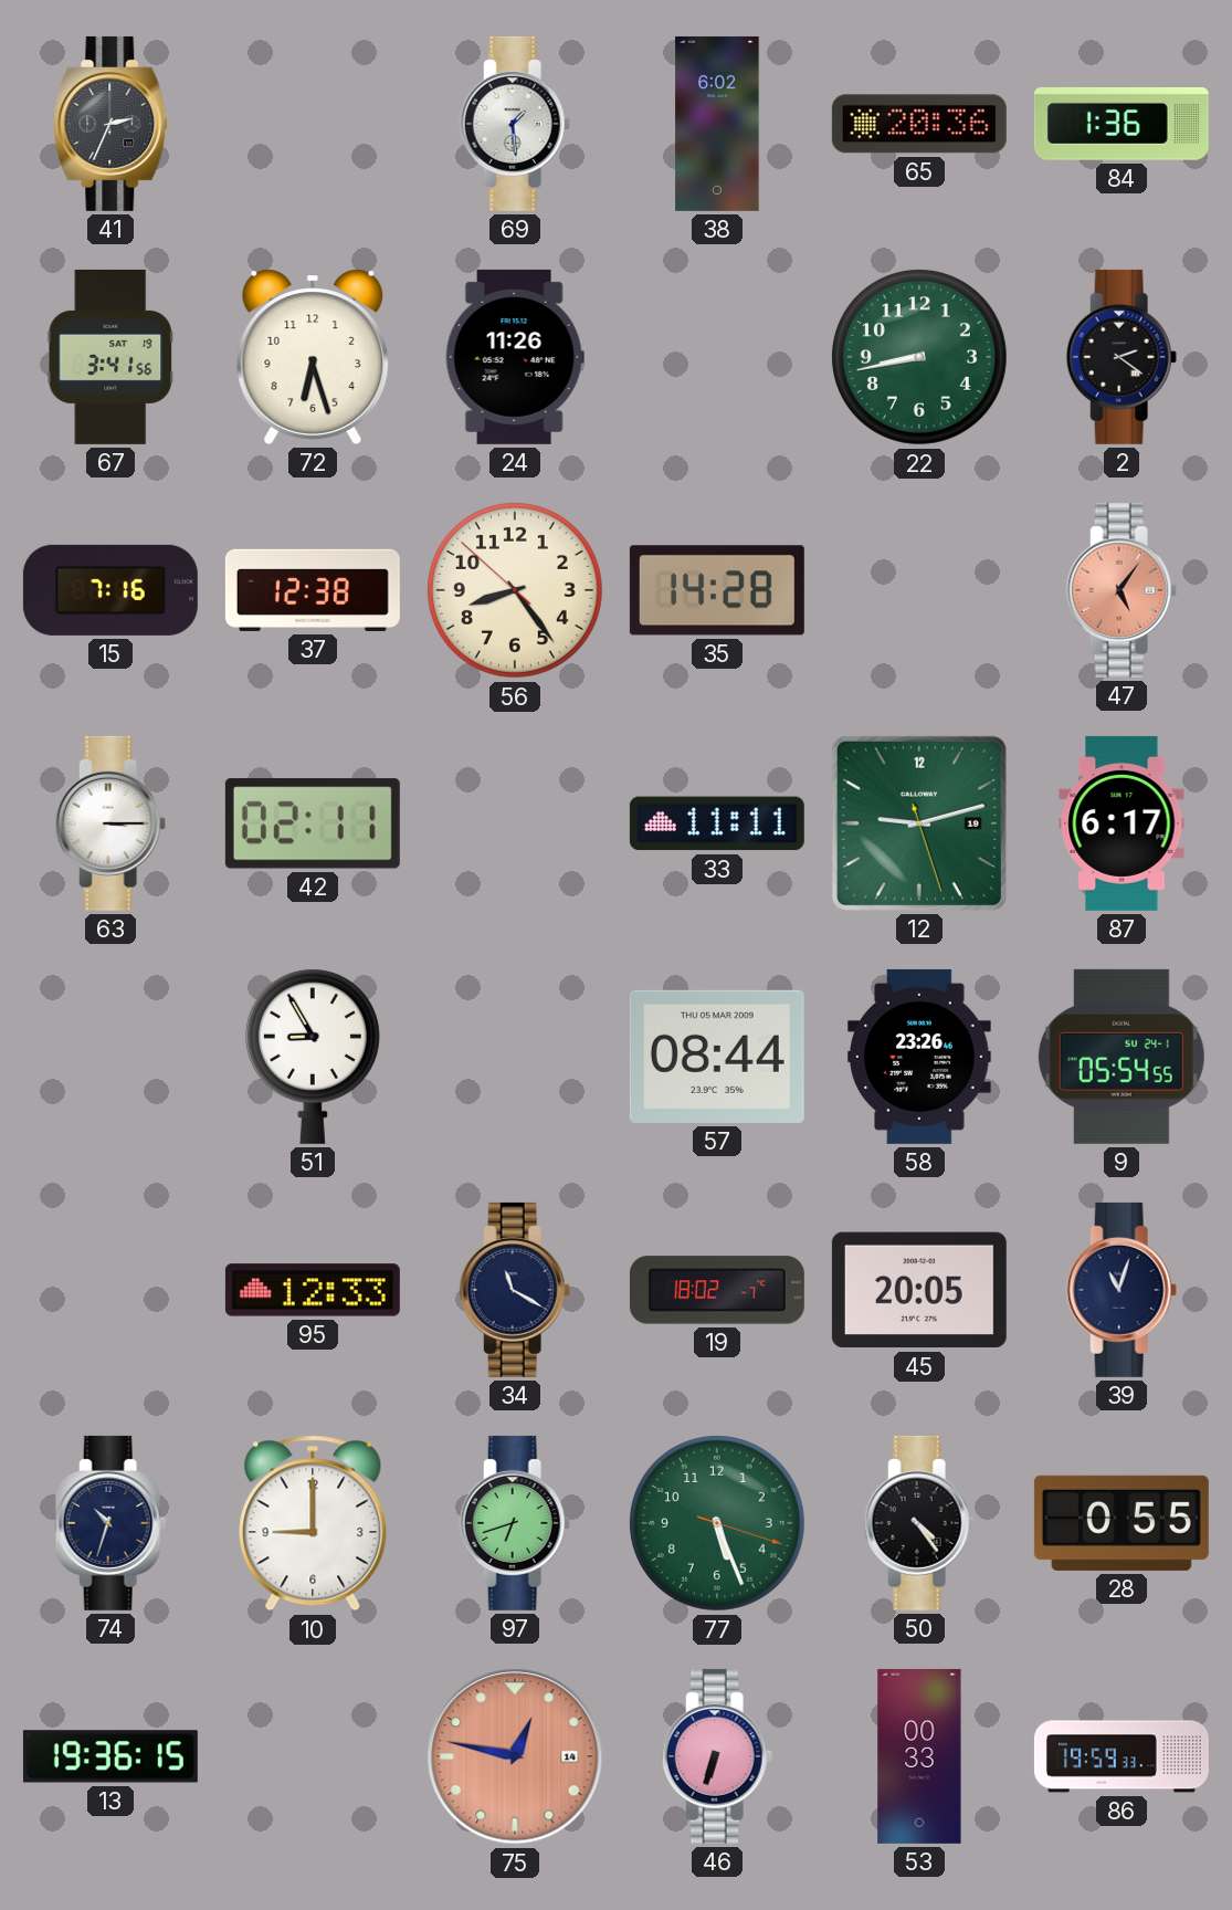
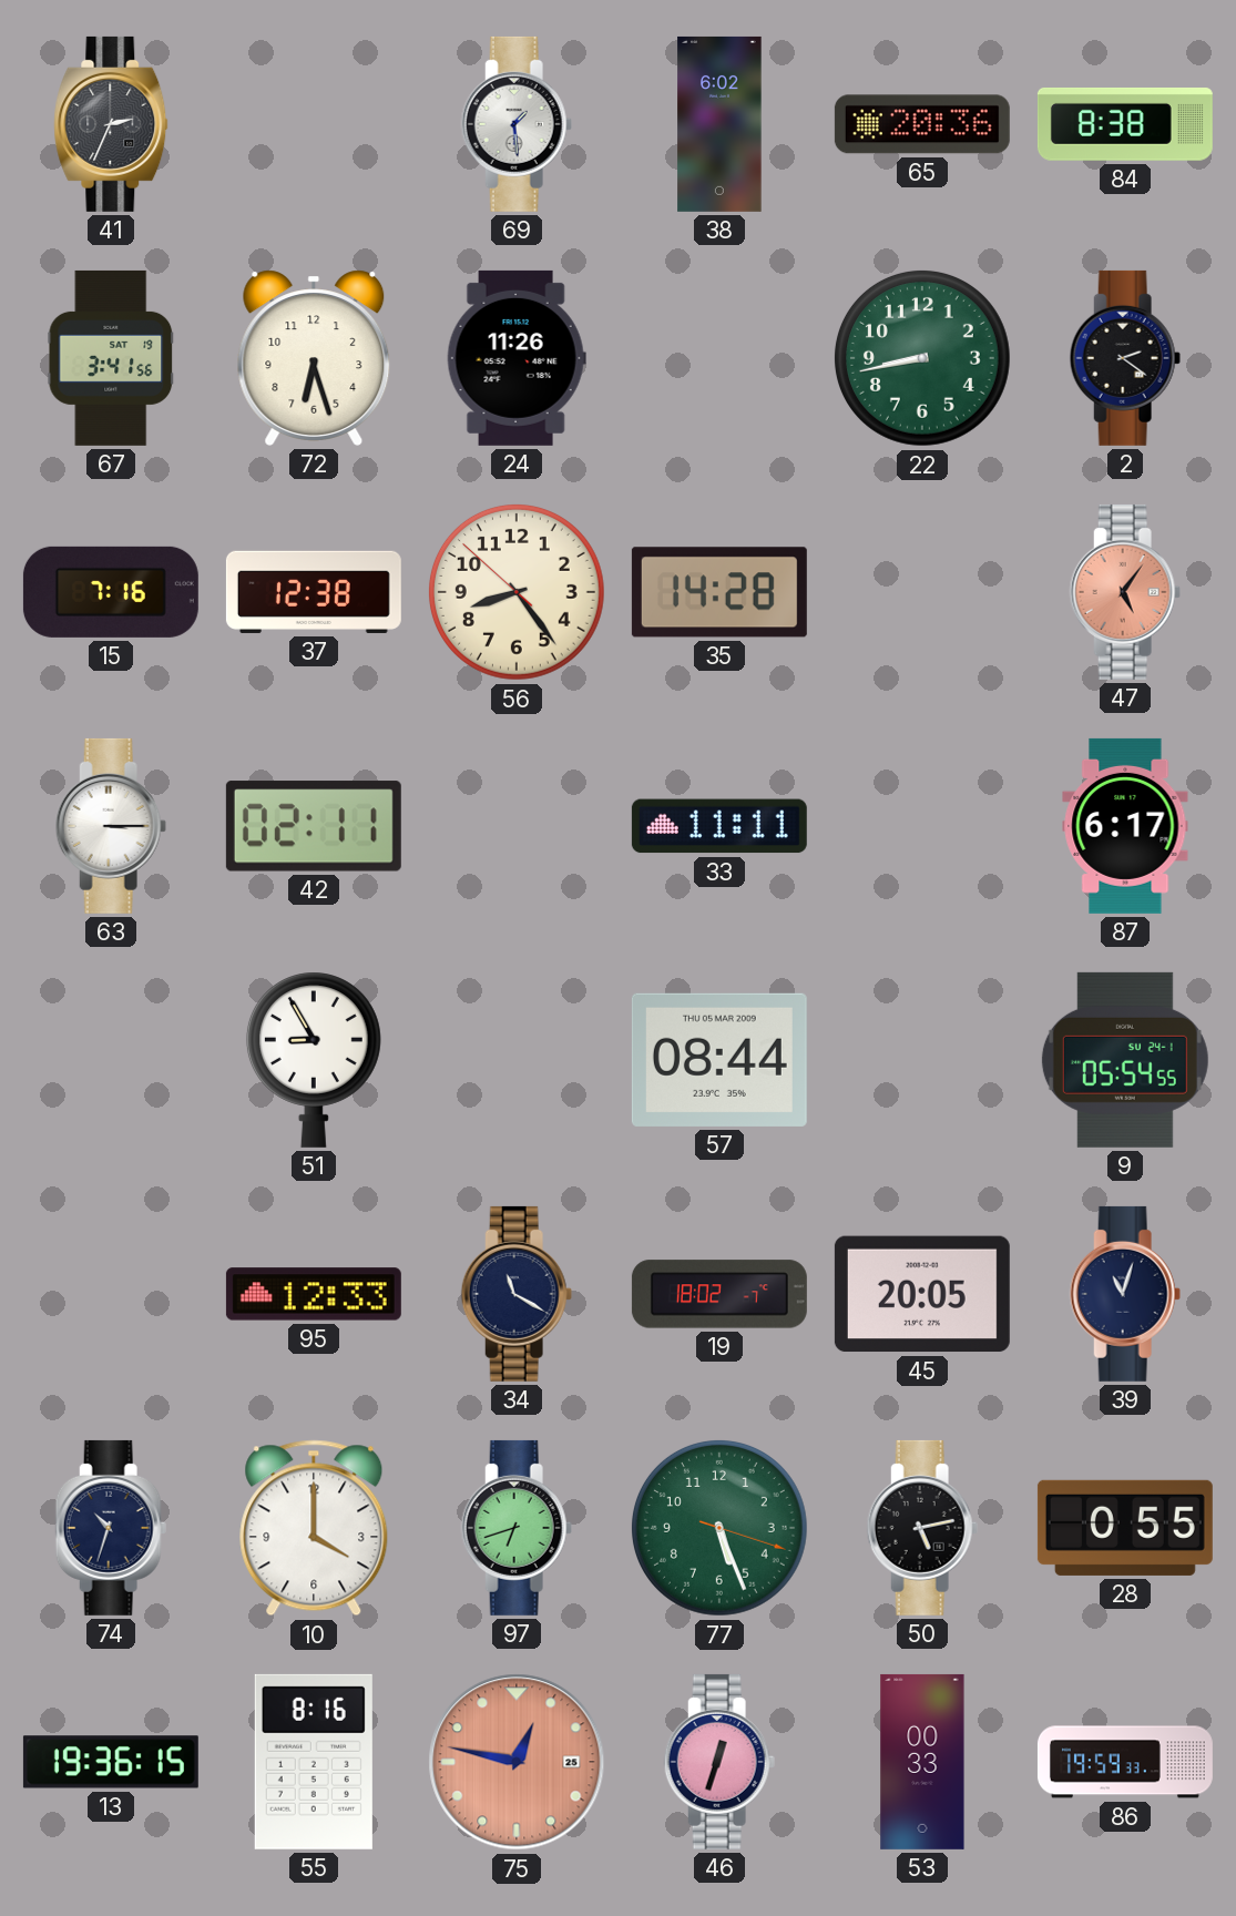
84: 1:36 -> 8:38
12: 9:12 -> none
58: 23:26 -> none
10: 9:00 -> 4:00
50: 4:24 -> 5:13
55: none -> 8:16
75 date: 14 -> 25
46: 6:33 -> 12:33
